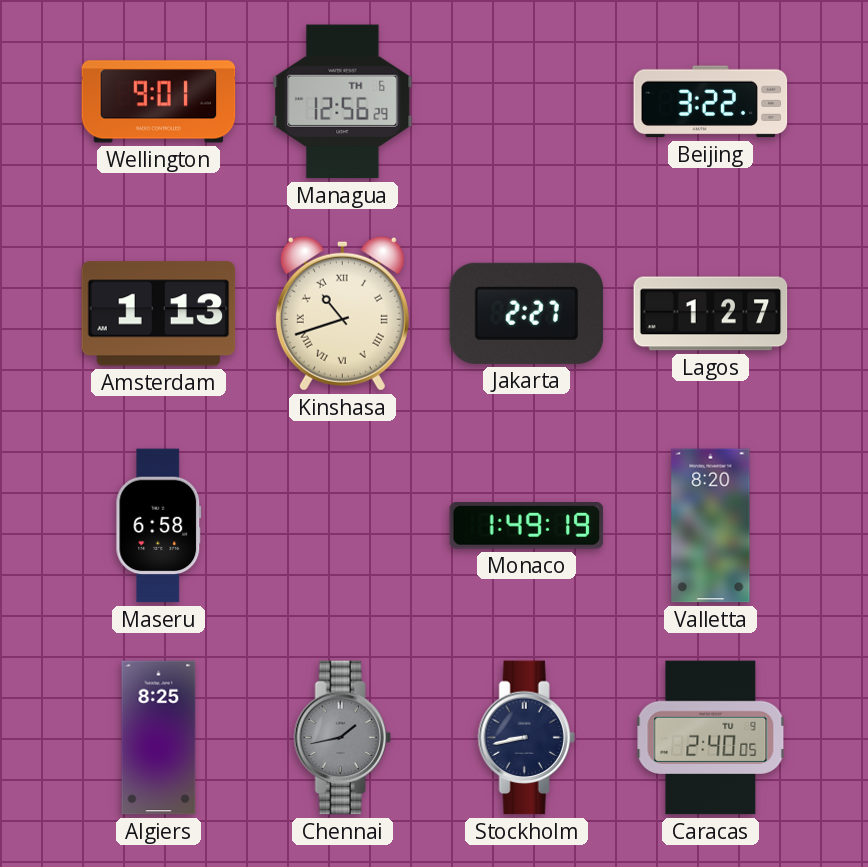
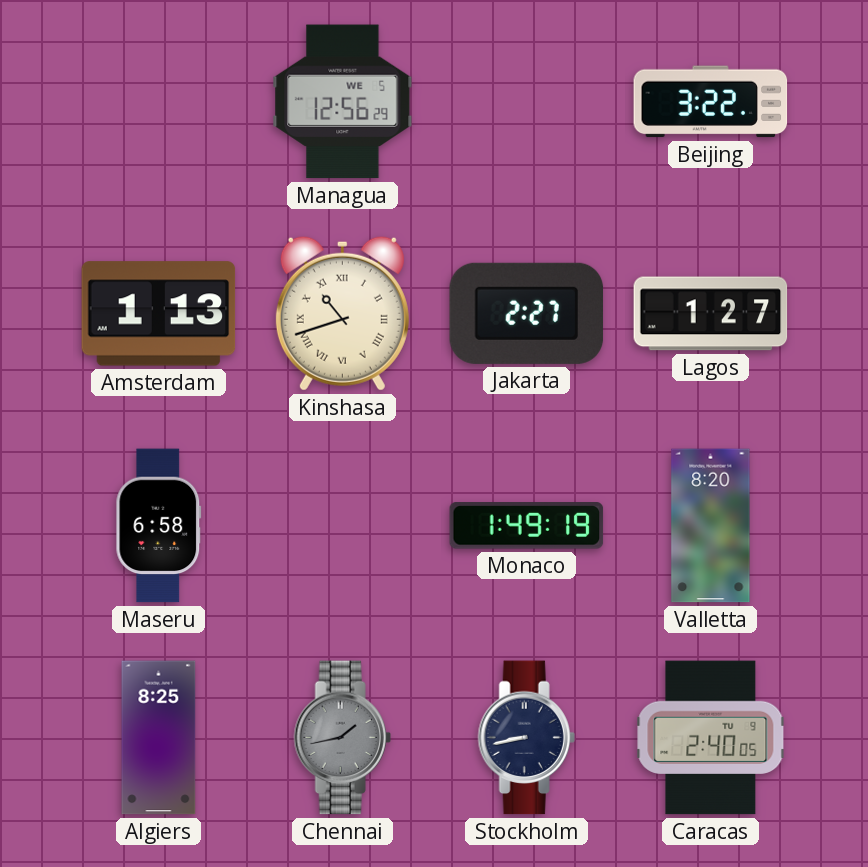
Wellington: 9:01 -> none
Managua date: TH 6 -> WE 5
